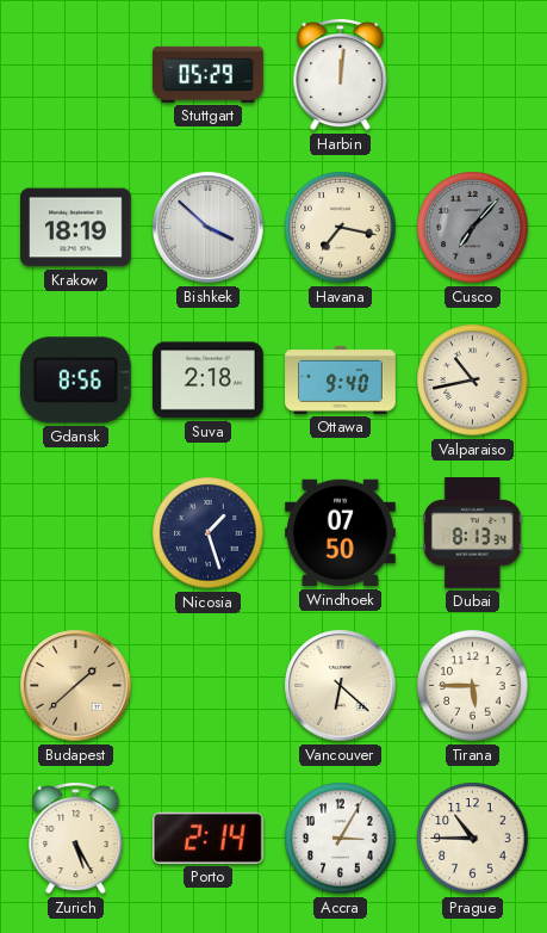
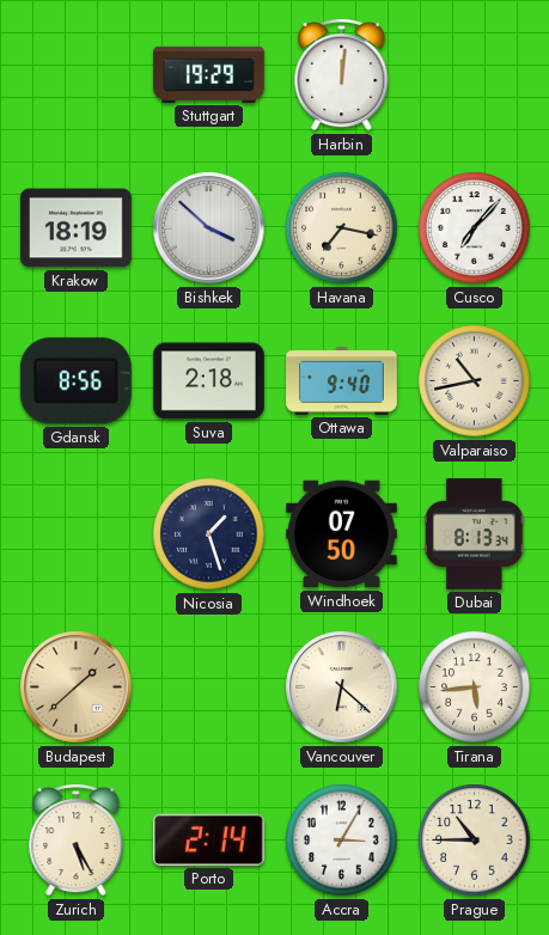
Stuttgart: 05:29 -> 19:29
Cusco dial: grey -> white
Tirana: 5:45 -> 5:44
